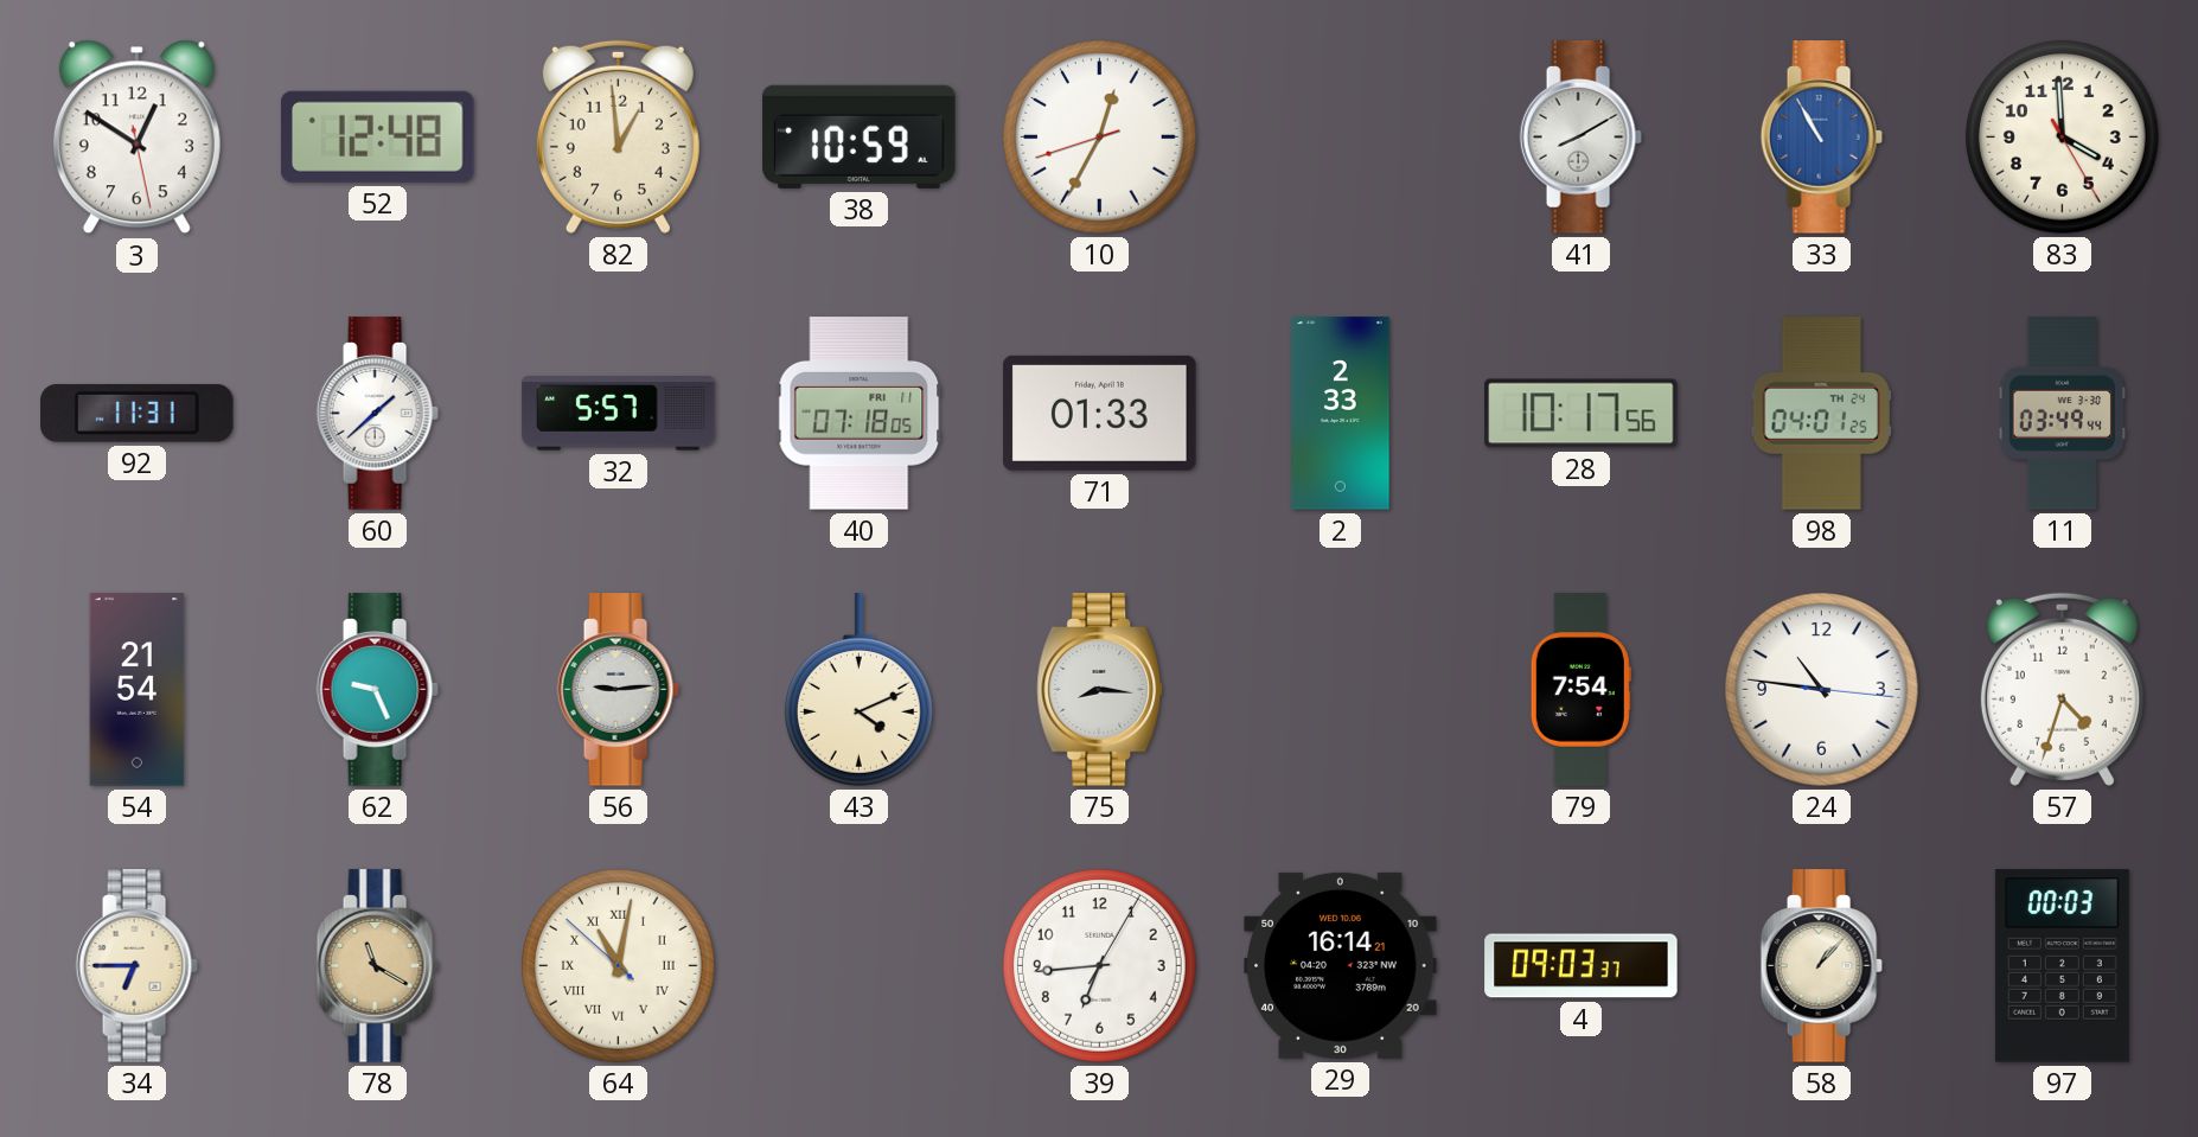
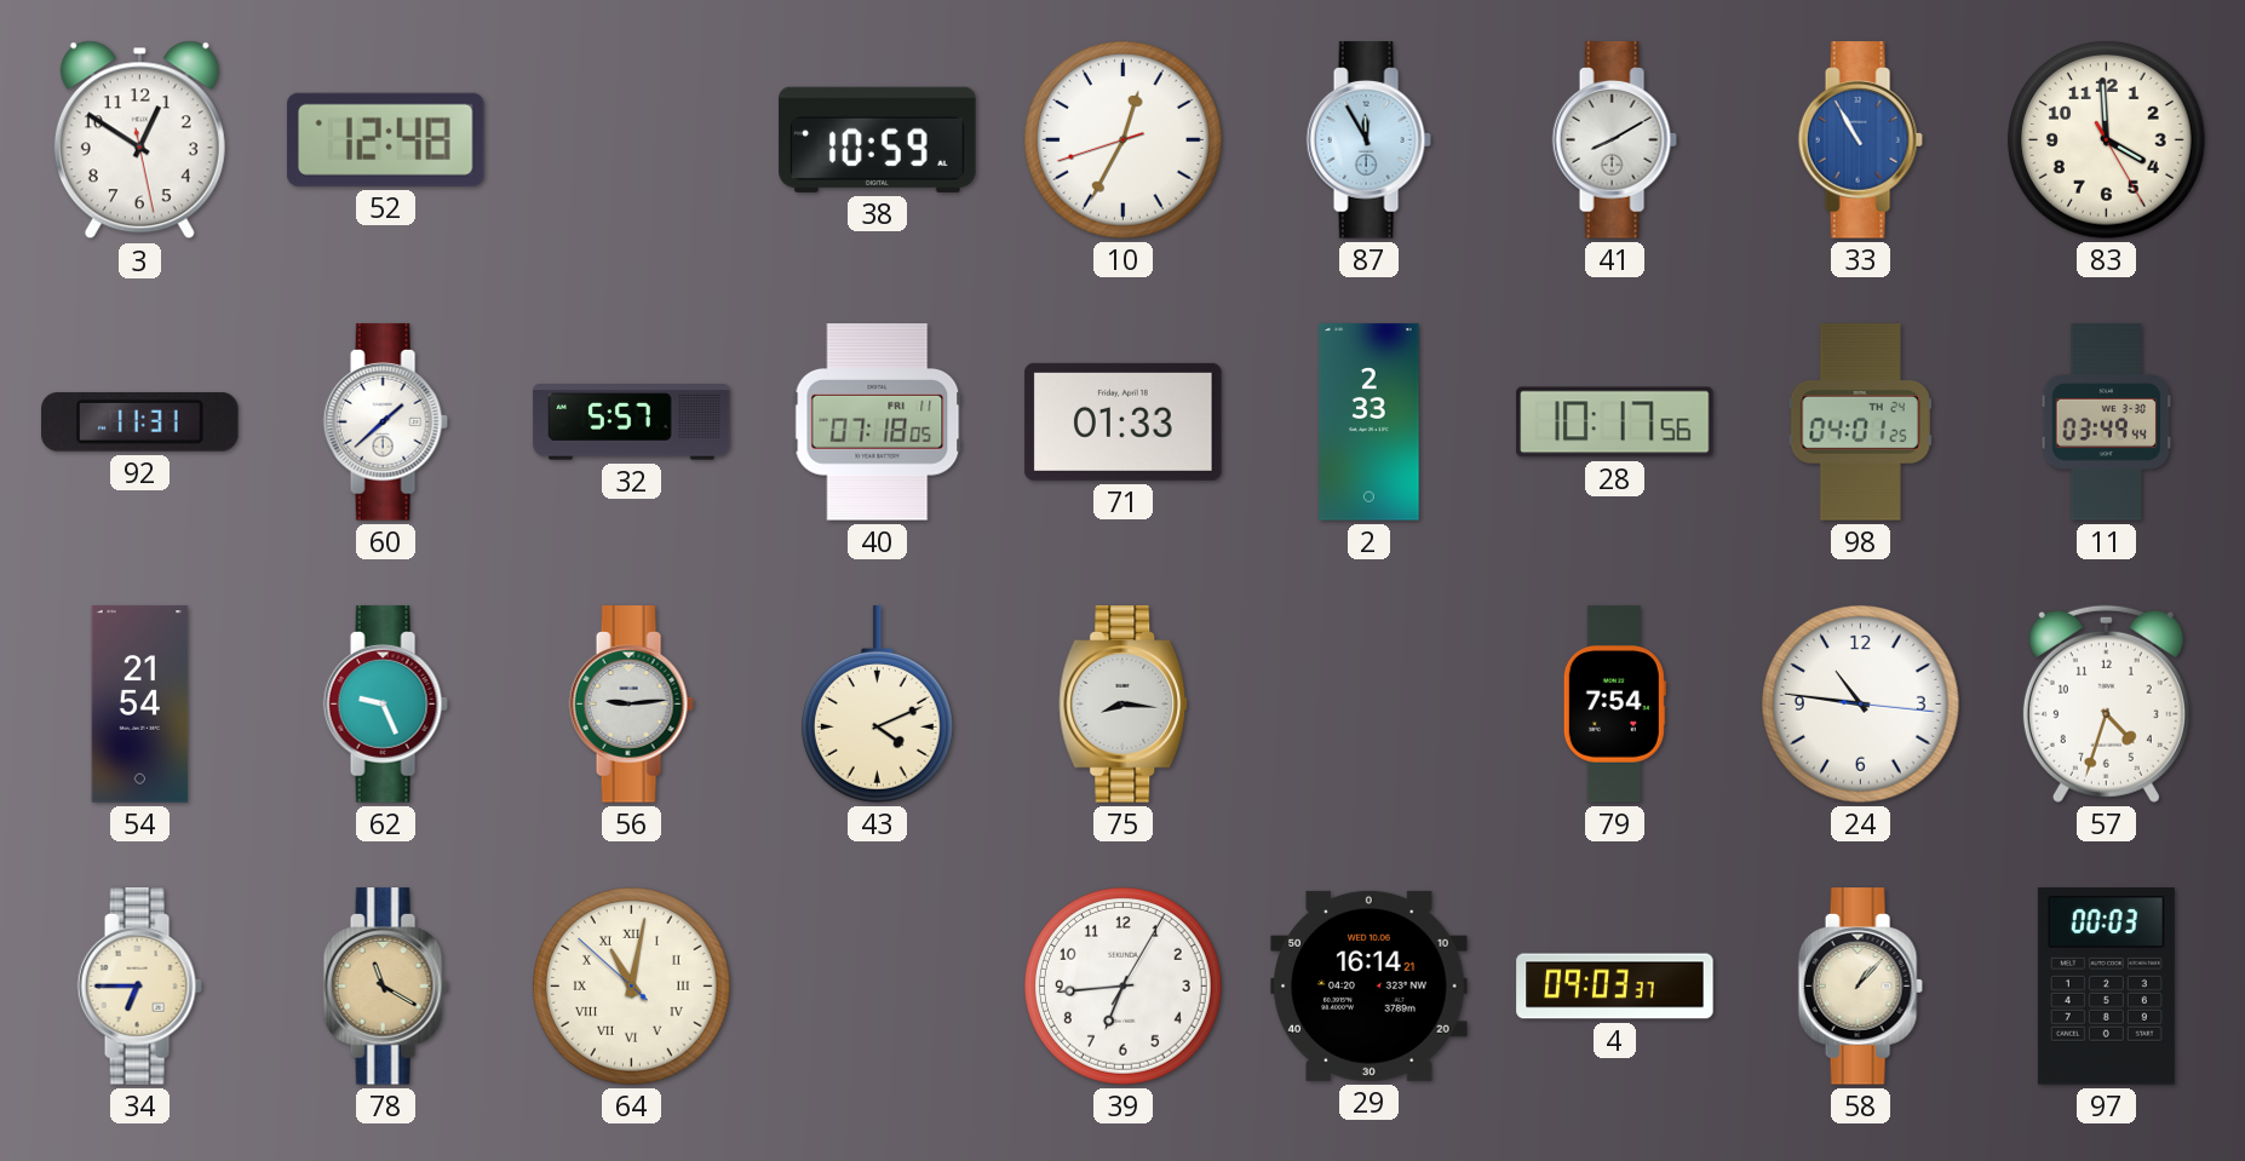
82: 12:59 -> none
87: none -> 11:55
